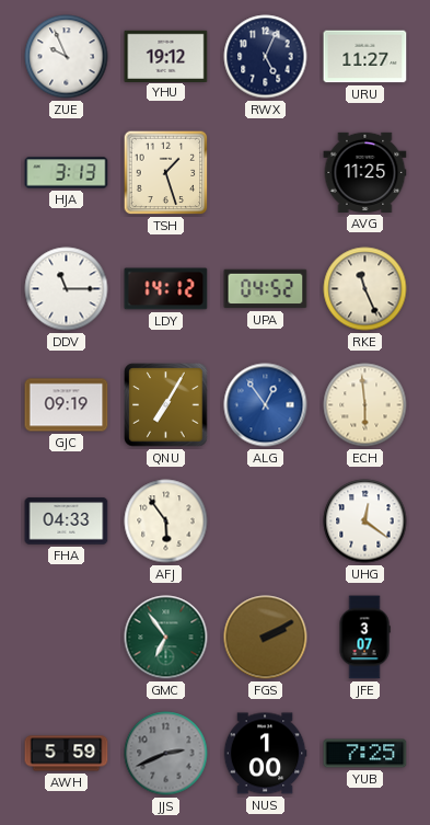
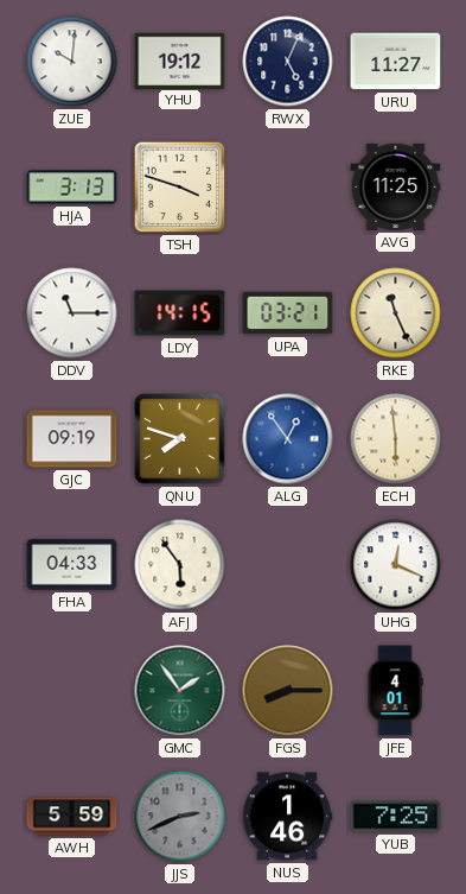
ZUE: 9:56 -> 10:01
TSH: 1:27 -> 3:48
LDY: 14:12 -> 14:15
UPA: 04:52 -> 03:21
QNU: 7:05 -> 7:48
UHG: 12:21 -> 12:19
GMC: 6:54 -> 1:54
FGS: 2:10 -> 8:15
JFE: 3:07 -> 4:01
NUS: 1:00 -> 1:46
